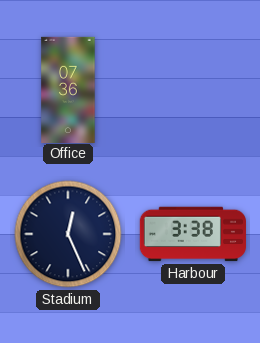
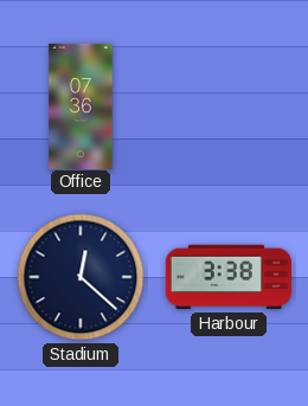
Stadium: 12:26 -> 12:22
